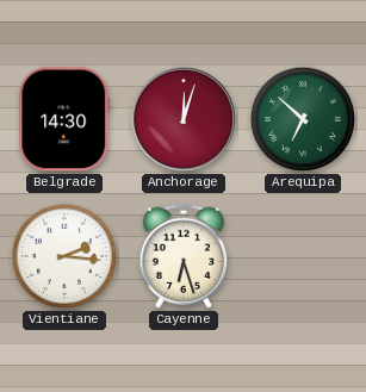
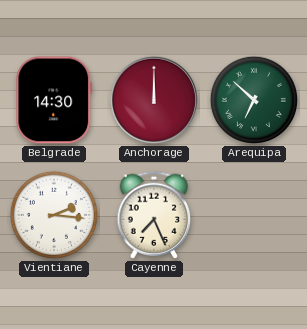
Anchorage: 12:03 -> 12:00
Cayenne: 6:27 -> 7:26
